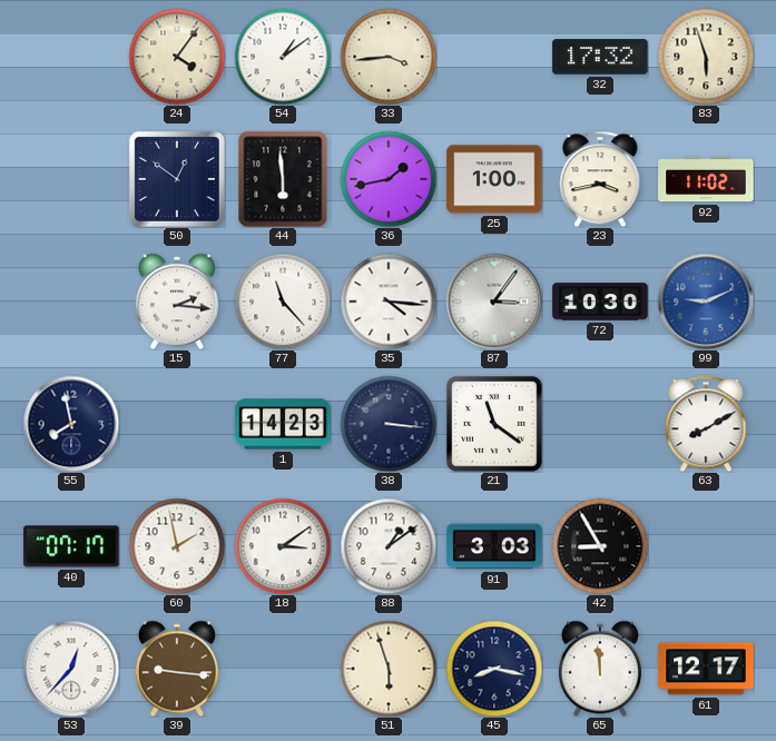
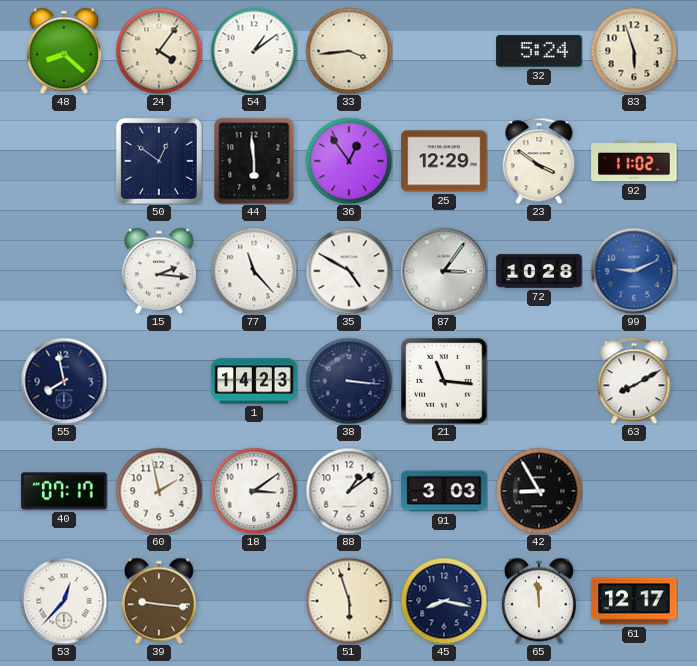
48: none -> 8:22
32: 17:32 -> 5:24
36: 1:43 -> 12:54
25: 1:00 -> 12:29
23: 3:43 -> 3:51
35: 4:16 -> 4:50
72: 10:30 -> 10:28
21: 11:21 -> 11:16
